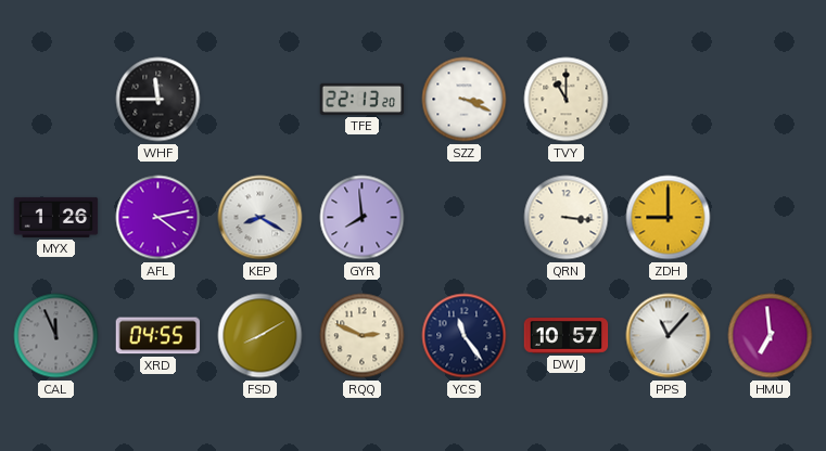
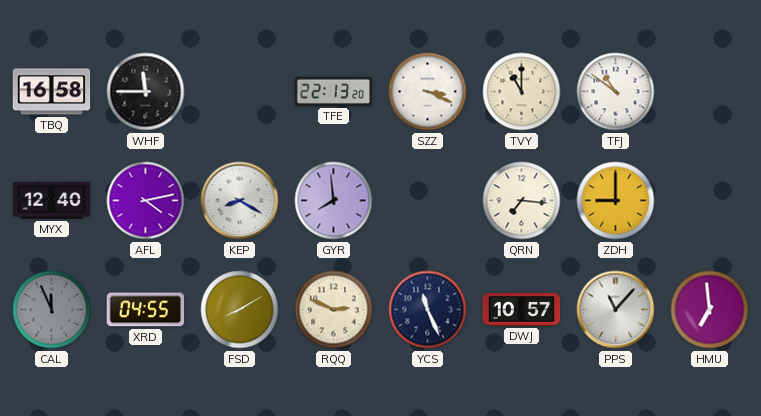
TBQ: none -> 16:58
TFJ: none -> 10:51
MYX: 1:26 -> 12:40
QRN: 3:16 -> 7:16
YCS: 11:24 -> 11:26
